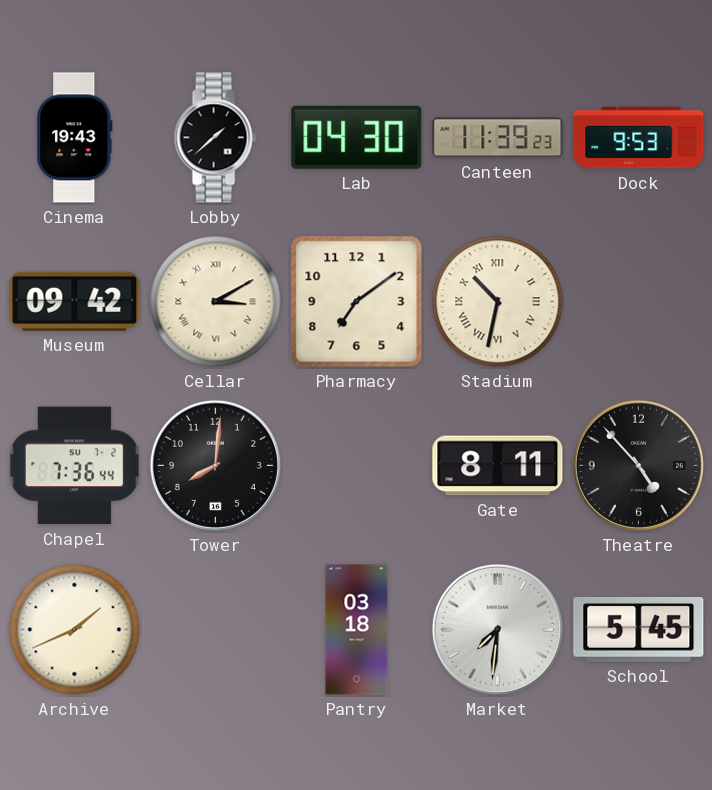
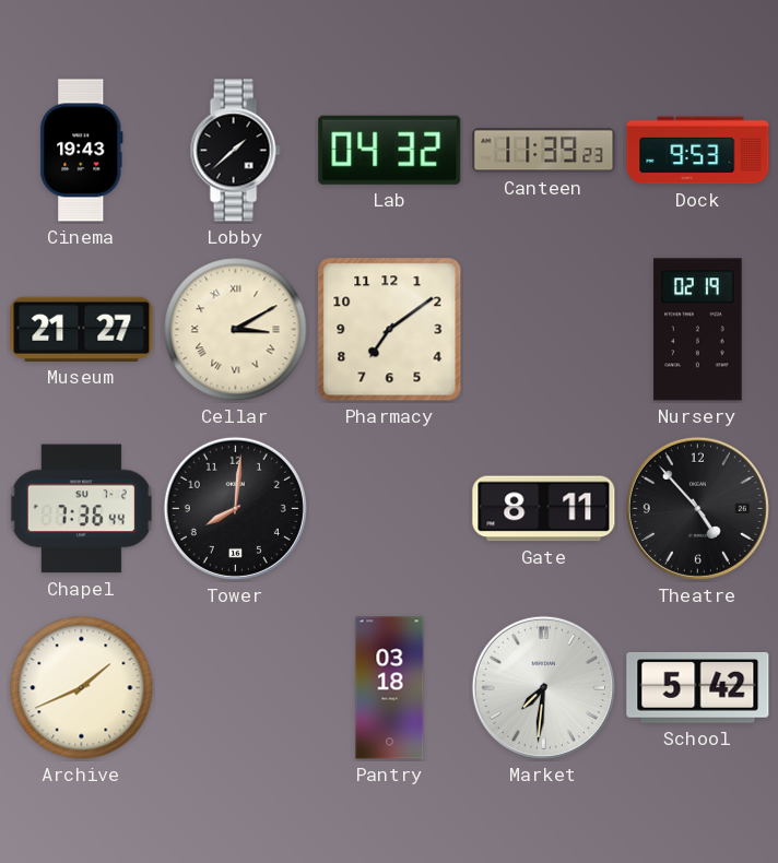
Lab: 04:30 -> 04:32
Museum: 09:42 -> 21:27
Stadium: 10:32 -> none
Nursery: none -> 02:19
School: 5:45 -> 5:42
